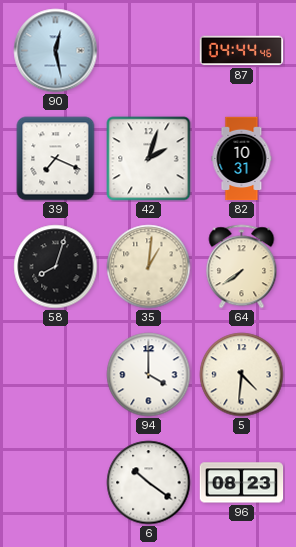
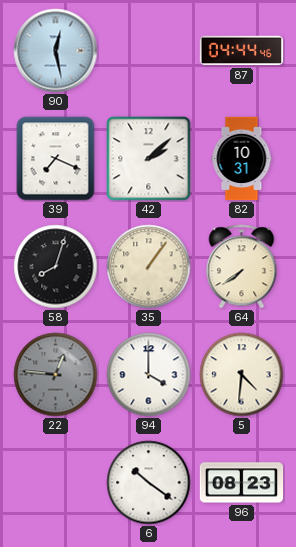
42: 2:03 -> 2:08
35: 1:01 -> 1:06
22: none -> 12:46
